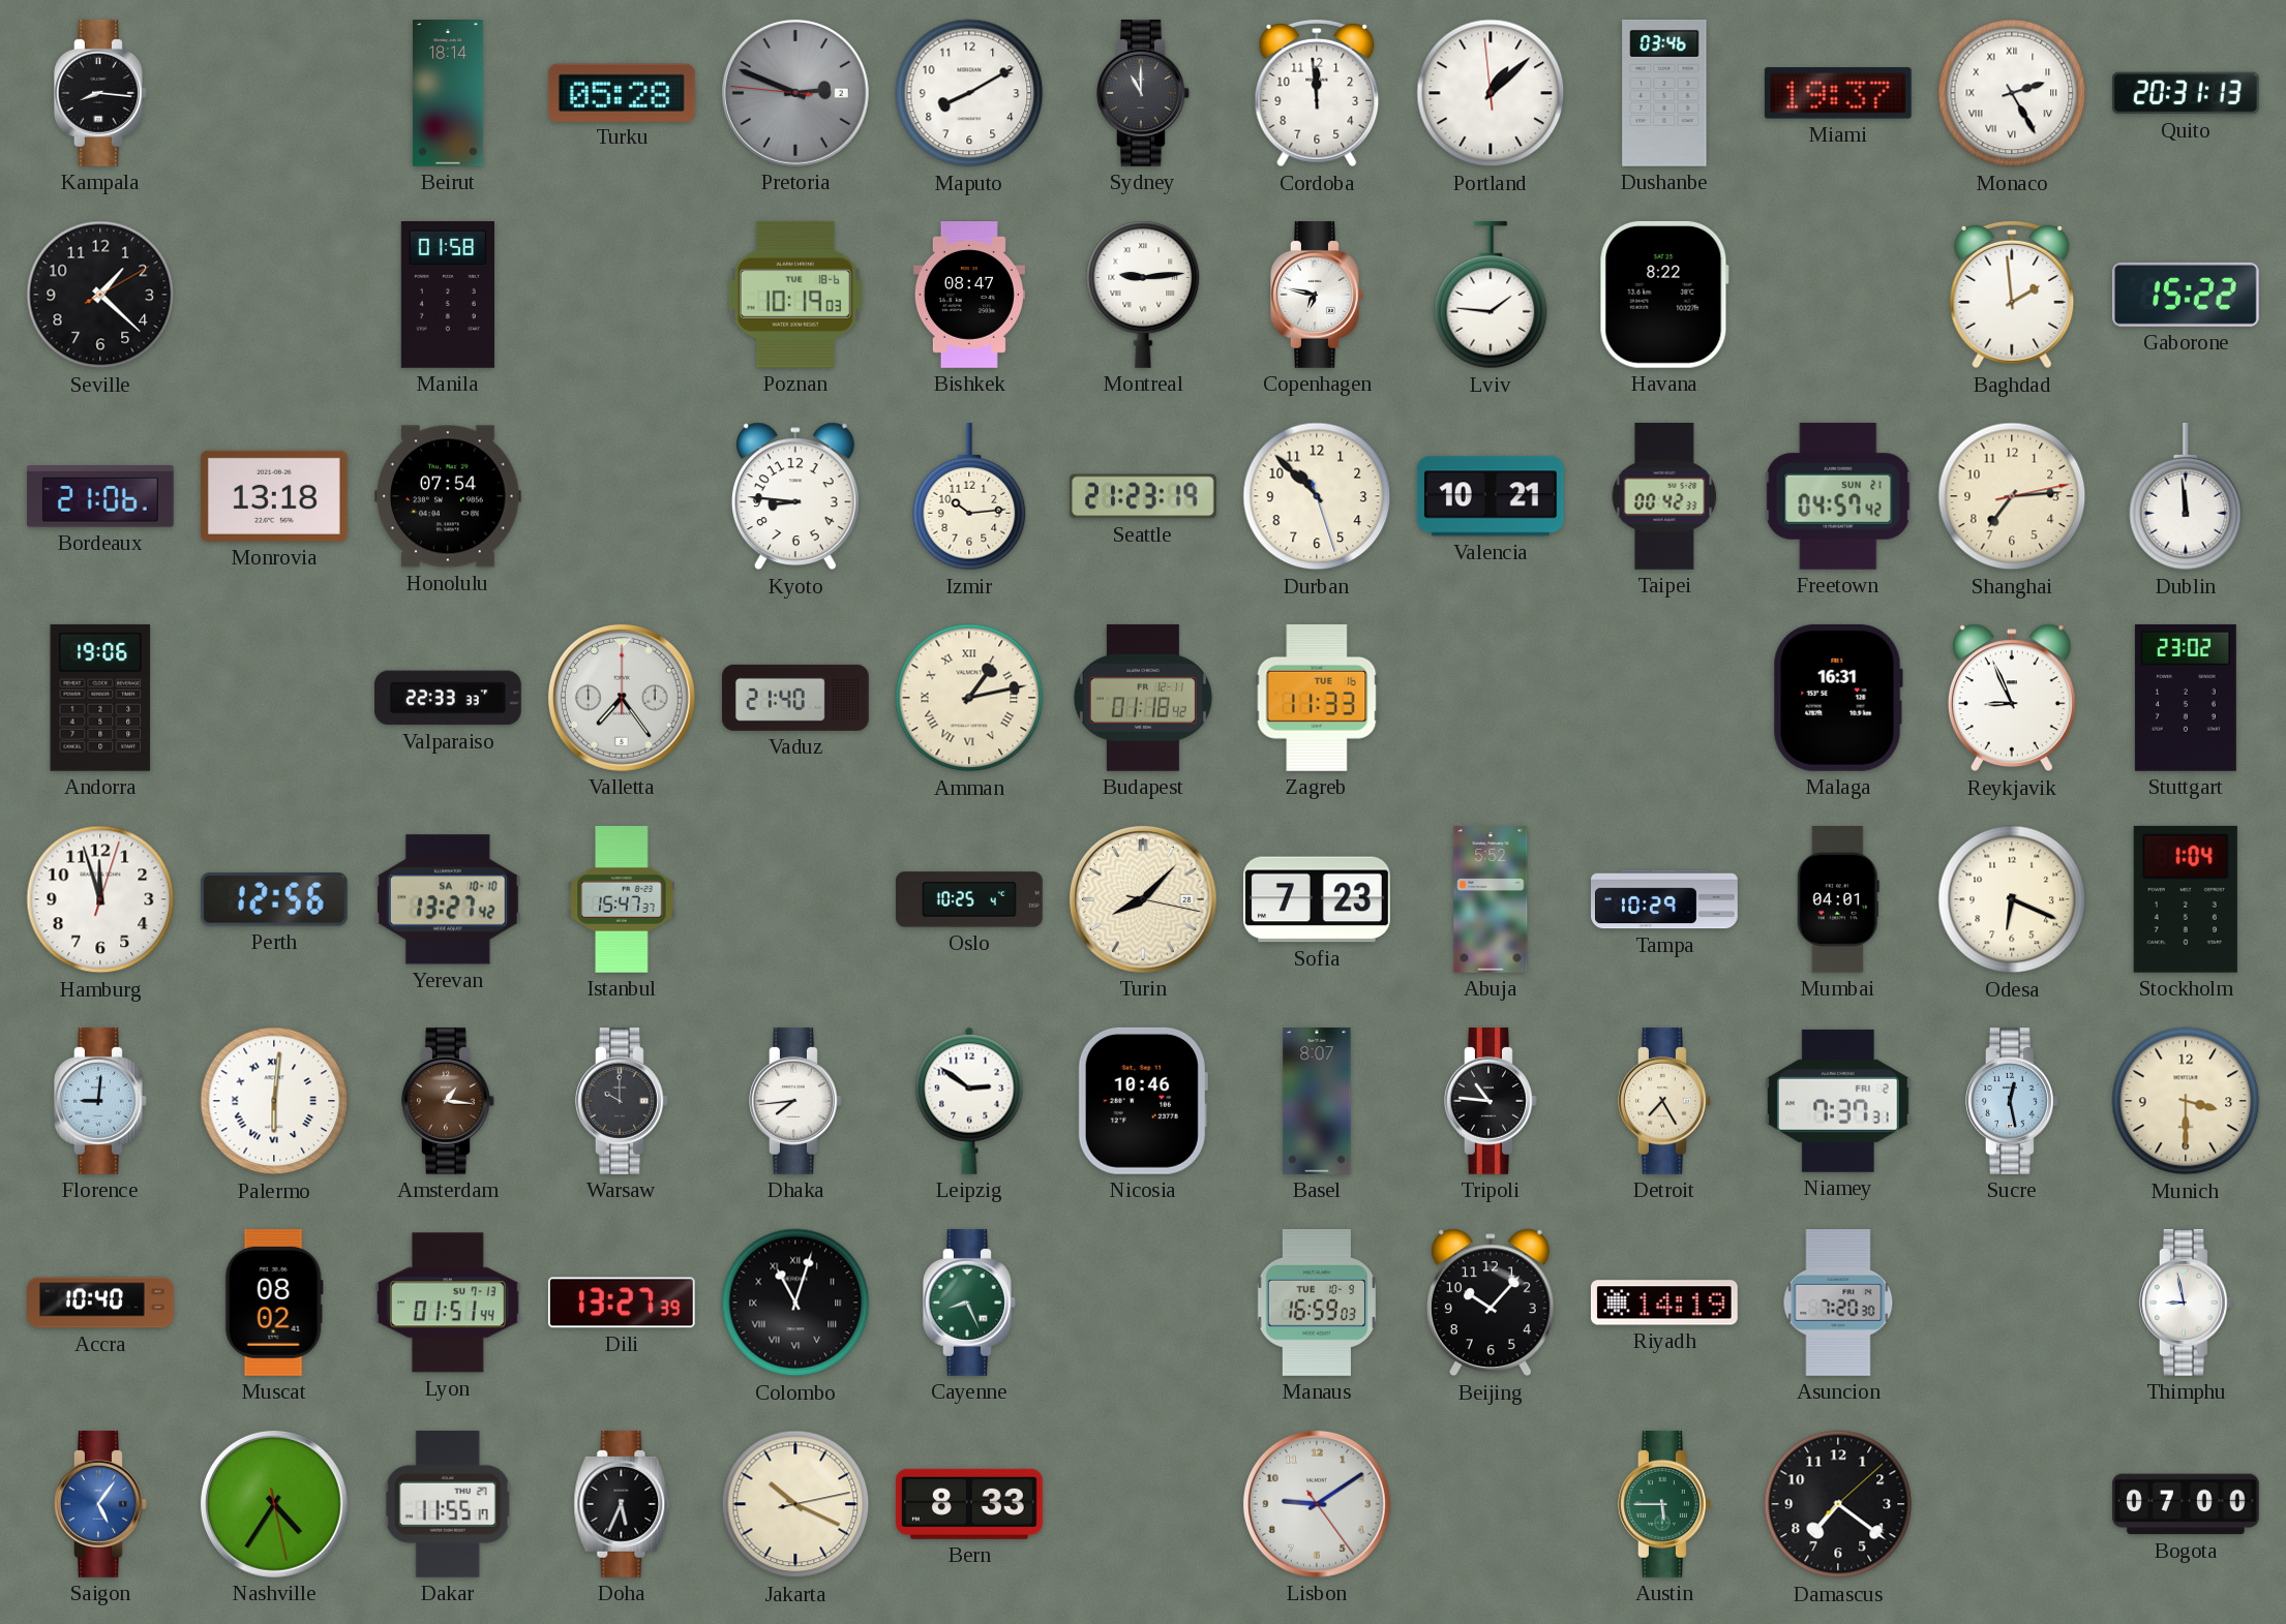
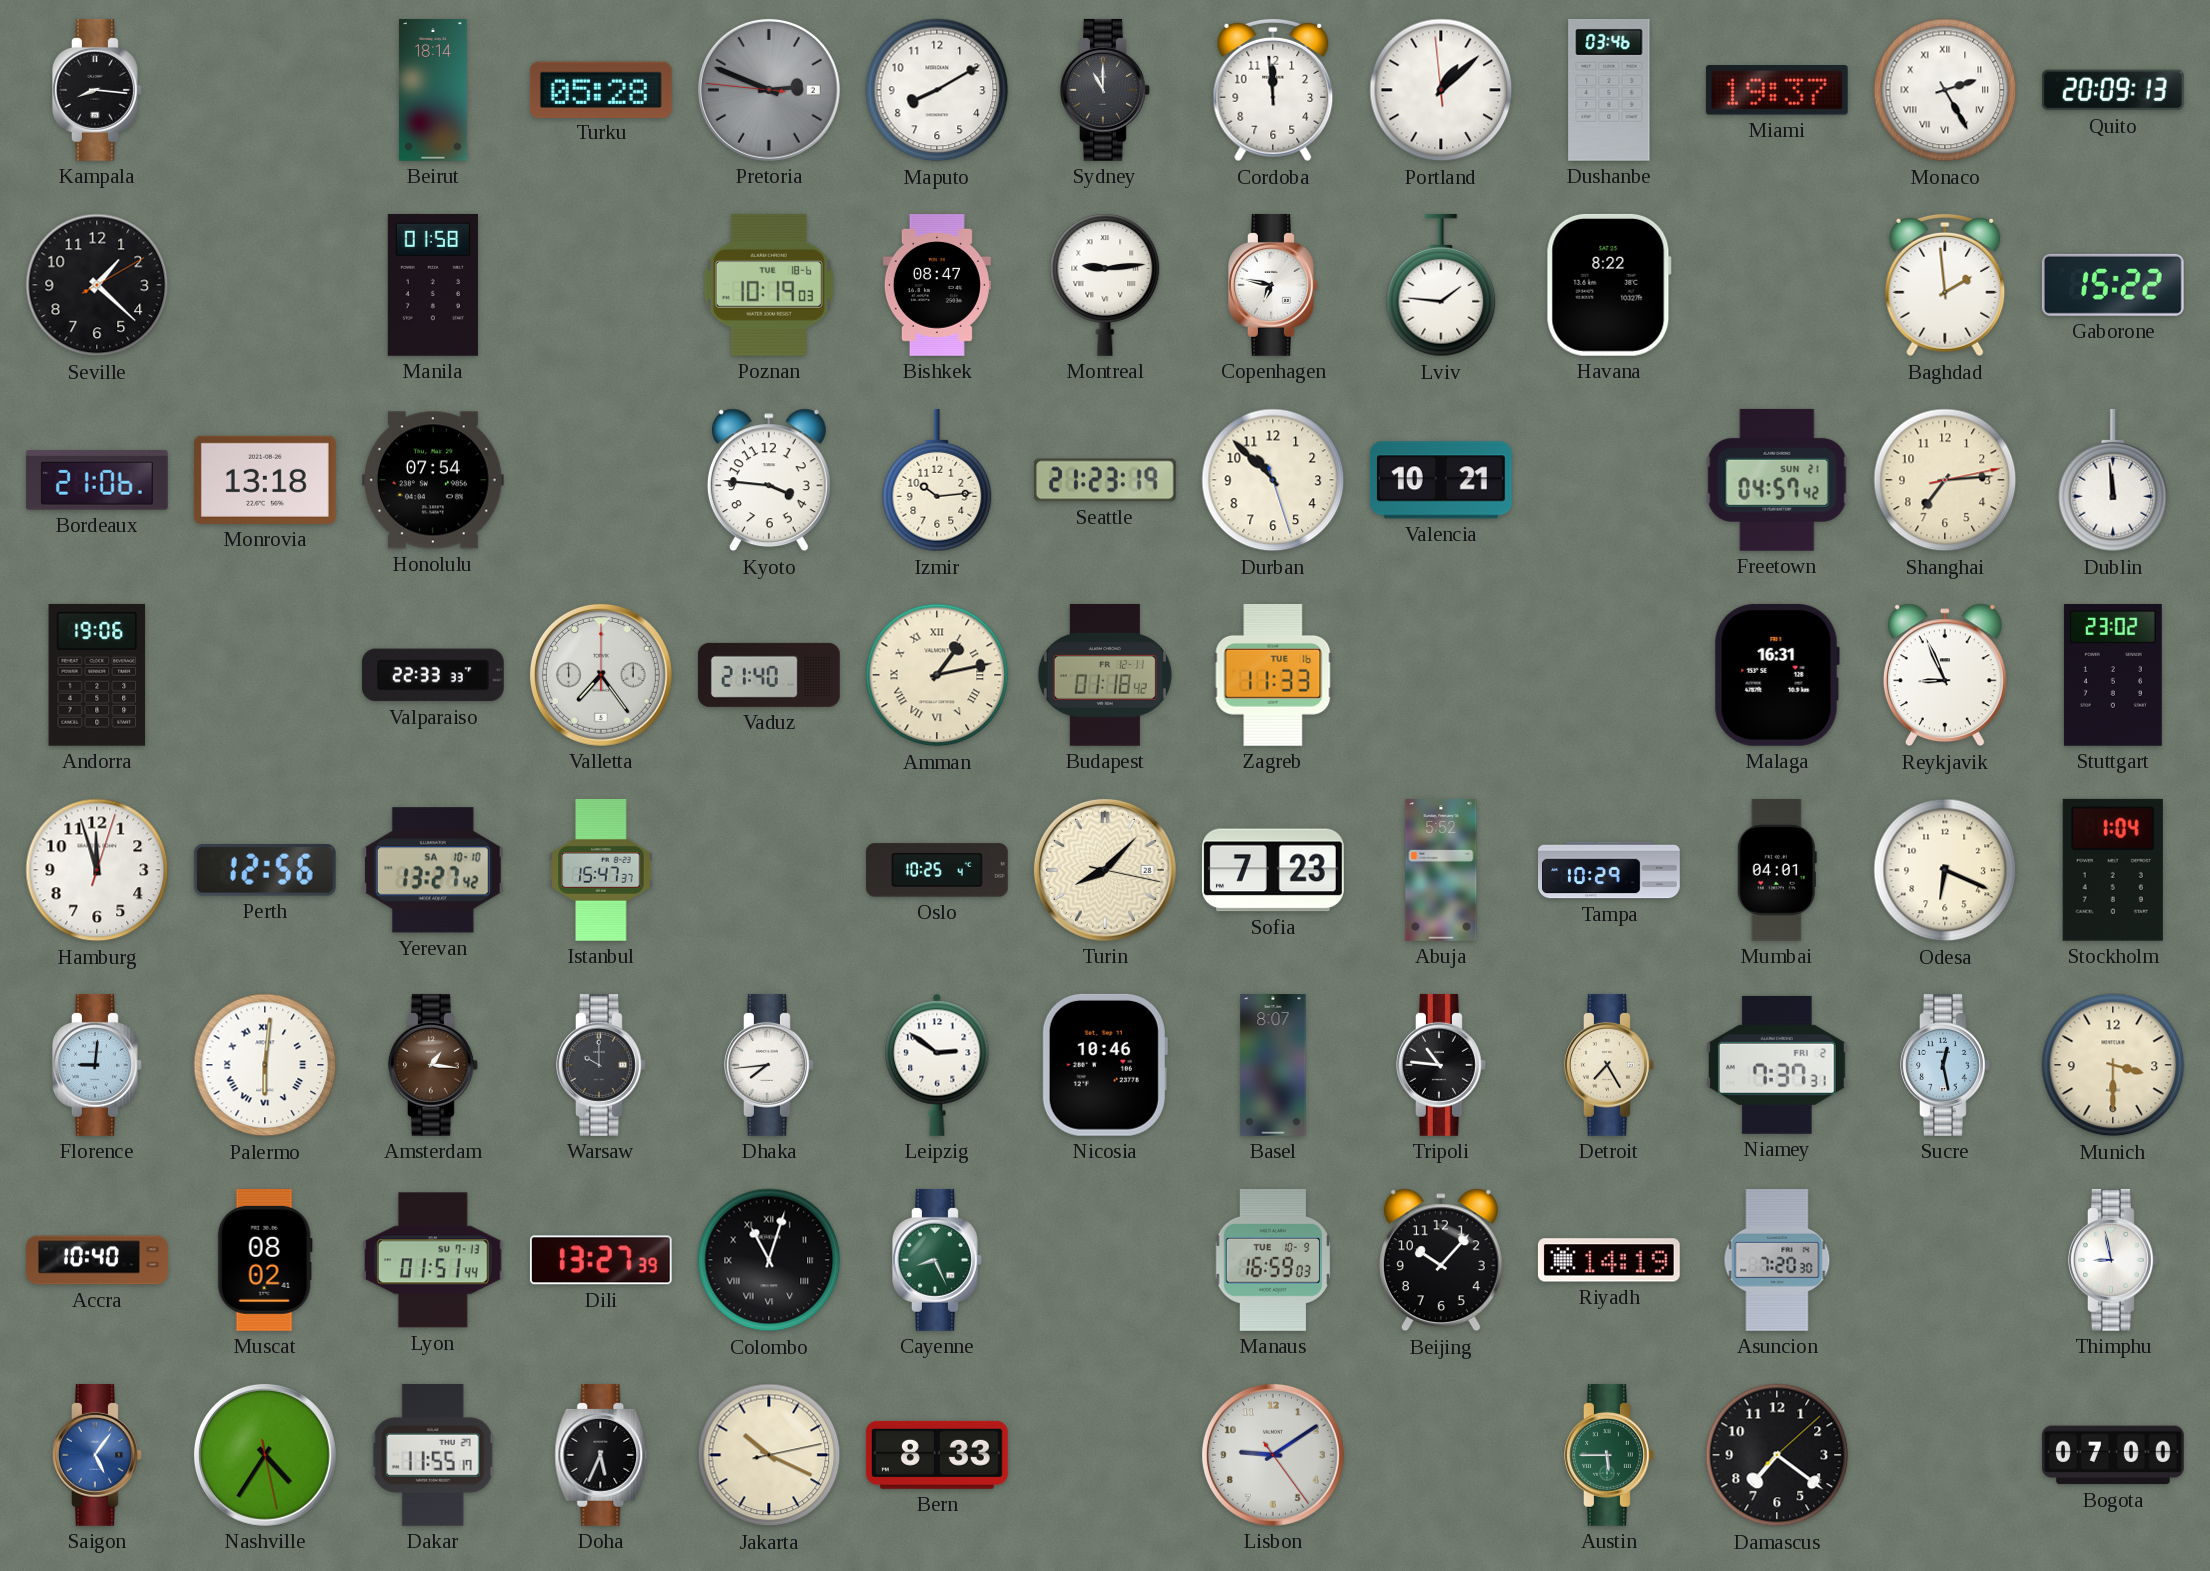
Quito: 20:31 -> 20:09
Kyoto: 8:46 -> 3:46
Taipei: 00:42 -> none
